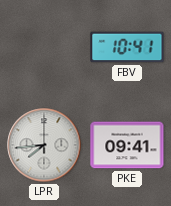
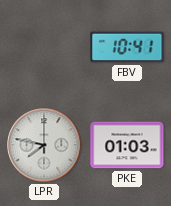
LPR: 7:44 -> 7:47
PKE: 09:41 -> 01:03
